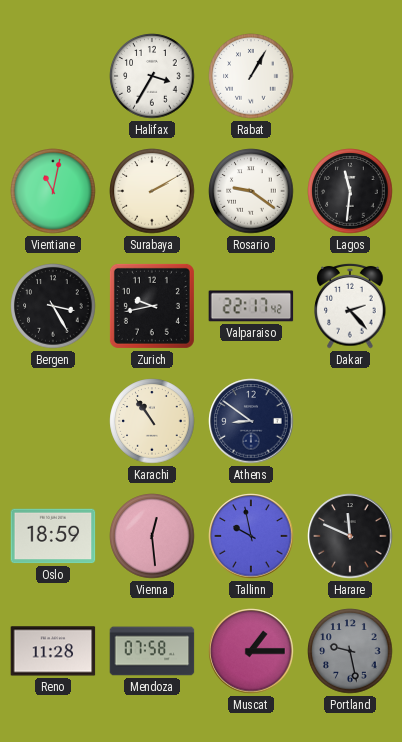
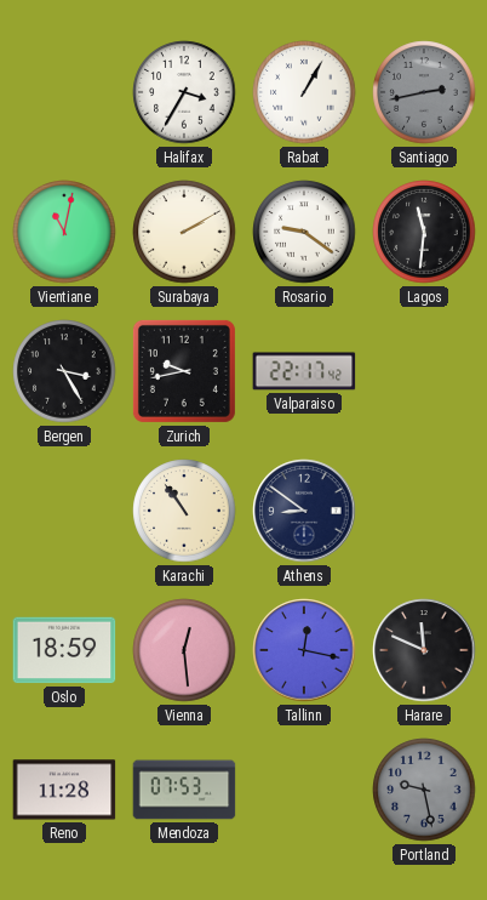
Santiago: none -> 2:43
Dakar: 2:23 -> none
Tallinn: 9:58 -> 12:17
Mendoza: 07:58 -> 07:53
Muscat: 1:15 -> none
